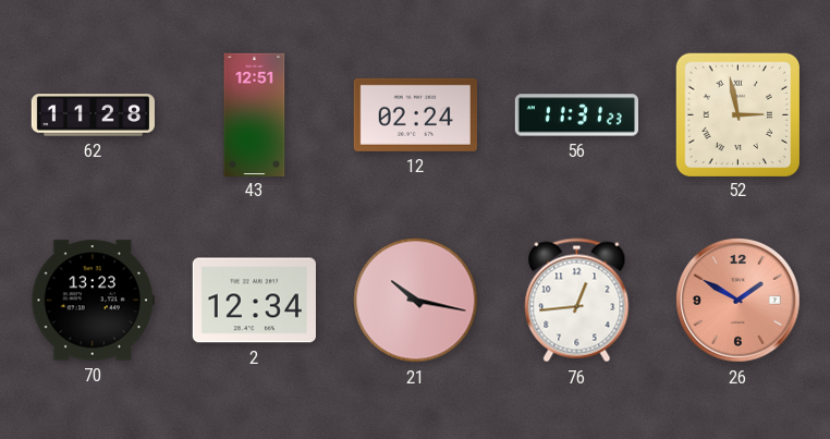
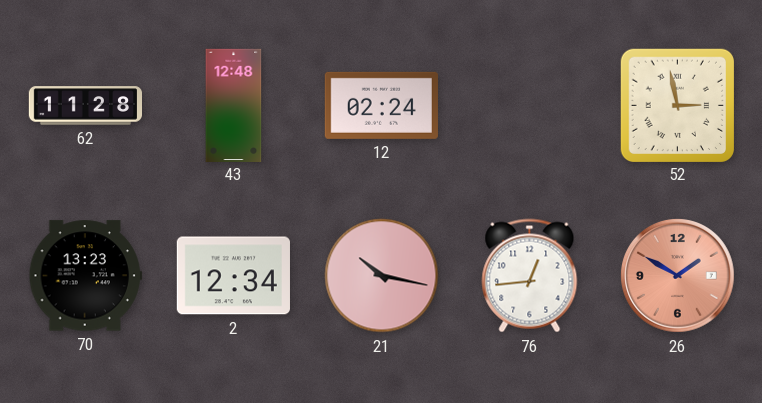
43: 12:51 -> 12:48
56: 11:31 -> none
